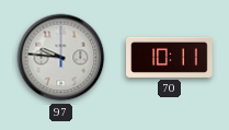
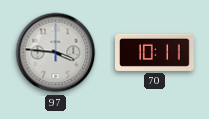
97: 9:46 -> 3:46
